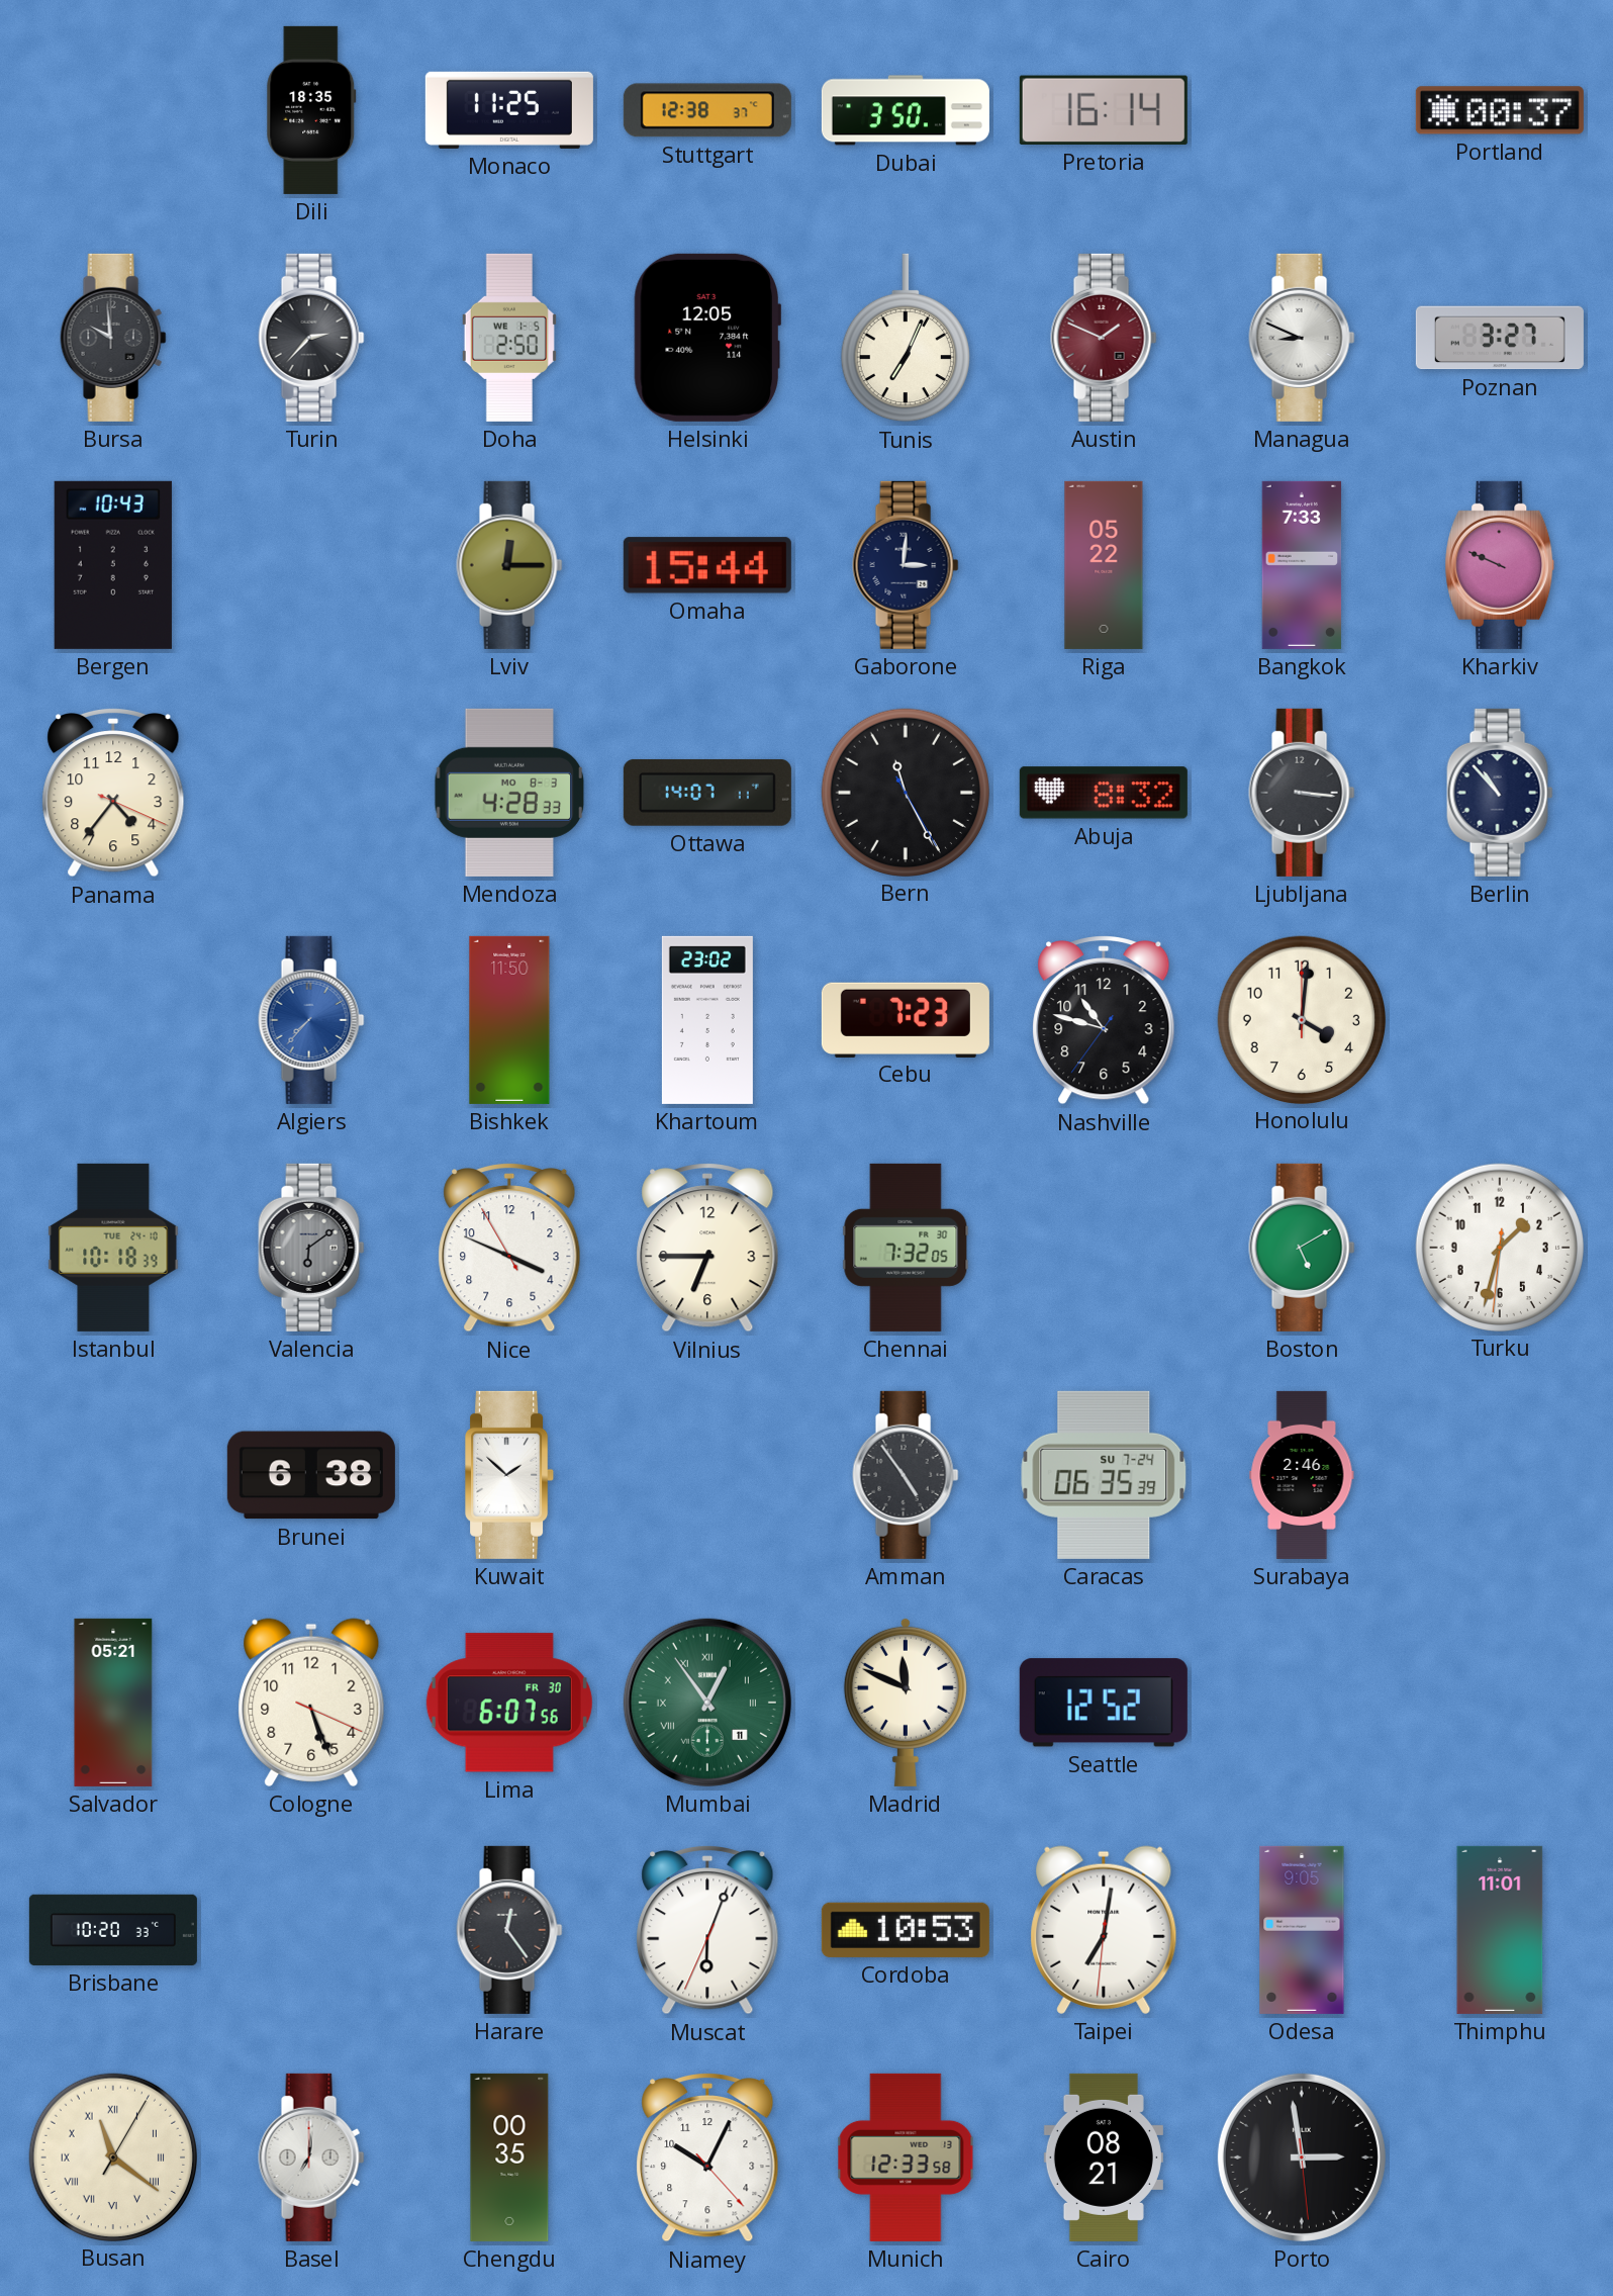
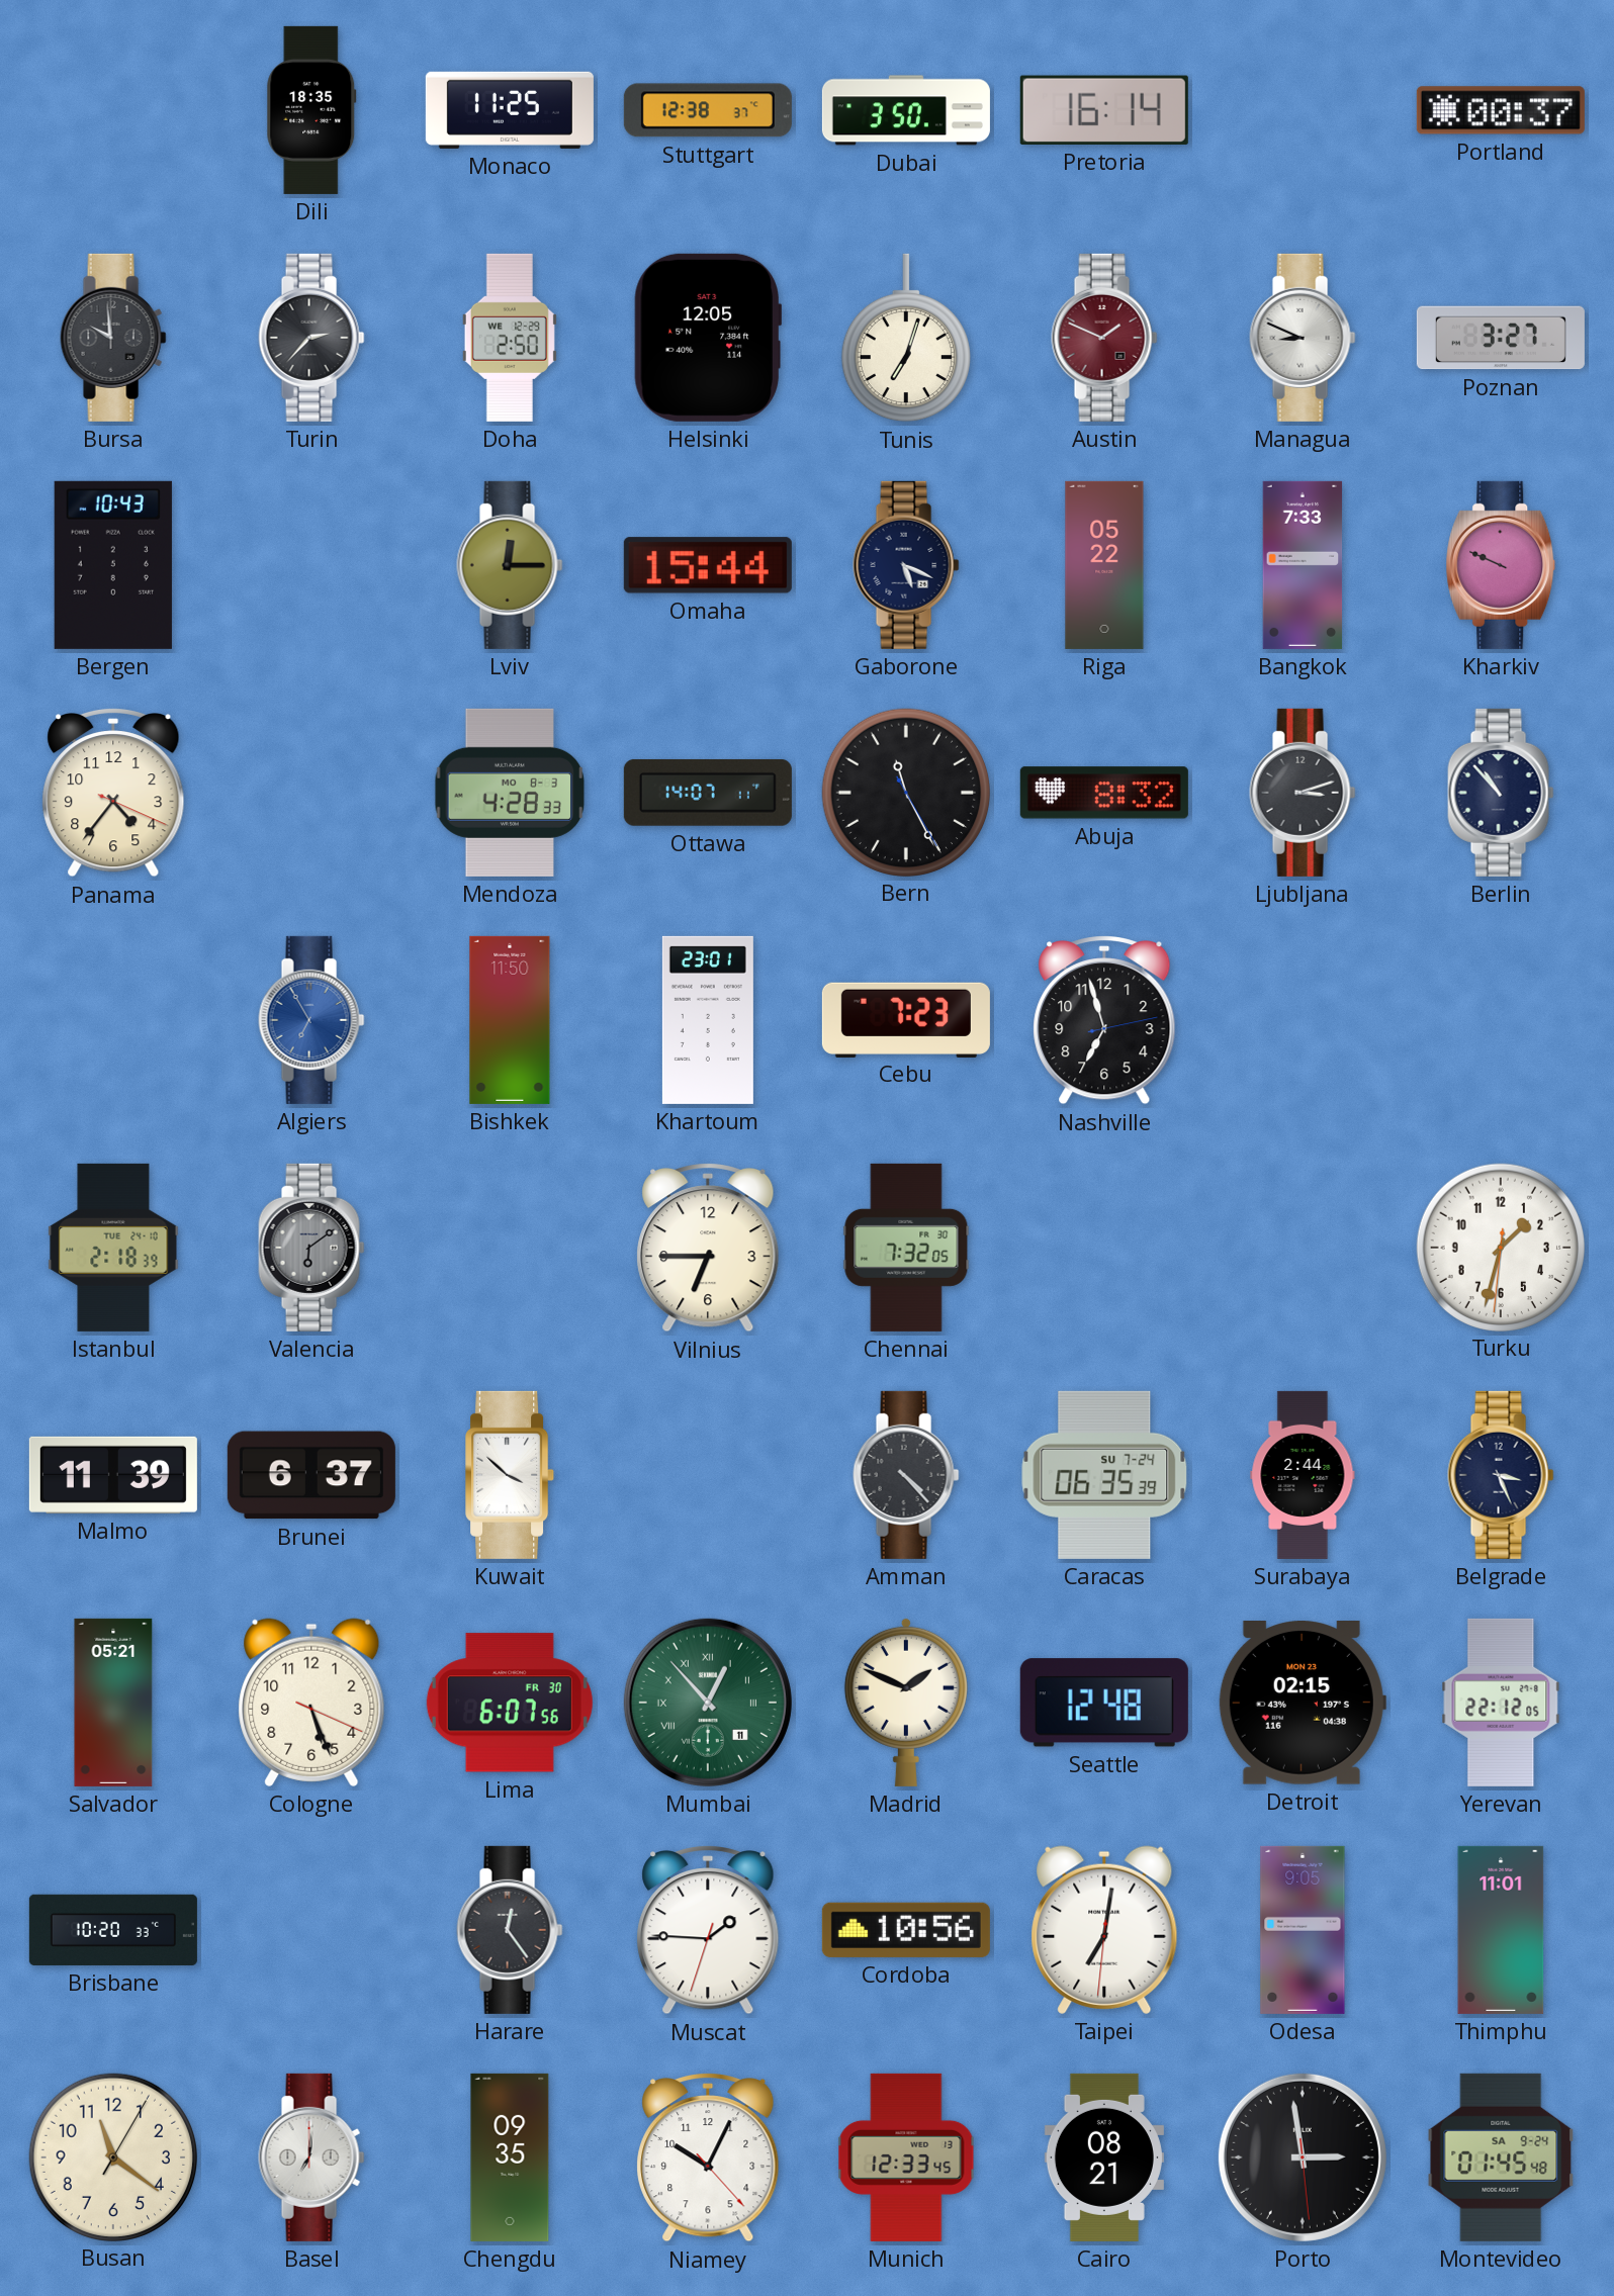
Doha date: WE 1-5 -> WE 12-29
Tunis: 7:04 -> 7:03
Gaborone: 3:01 -> 5:19
Ljubljana: 3:16 -> 3:12
Algiers: 7:37 -> 6:55
Khartoum: 23:02 -> 23:01
Nashville: 10:47 -> 6:57
Honolulu: 4:01 -> none
Istanbul: 10:18 -> 2:18
Nice: 3:48 -> none
Boston: 5:10 -> none
Malmo: none -> 11:39
Brunei: 6:38 -> 6:37
Kuwait: 1:52 -> 3:52
Amman: 4:54 -> 4:23
Surabaya: 2:46 -> 2:44
Belgrade: none -> 3:26
Mumbai: 12:54 -> 12:53
Madrid: 11:49 -> 1:49
Seattle: 12:52 -> 12:48
Detroit: none -> 02:15
Yerevan: none -> 22:12
Muscat: 6:03 -> 1:45
Cordoba: 10:53 -> 10:56
Busan numerals: Roman -> Arabic
Chengdu: 00:35 -> 09:35
Munich: 12:33:58 -> 12:33:45
Montevideo: none -> 01:45
